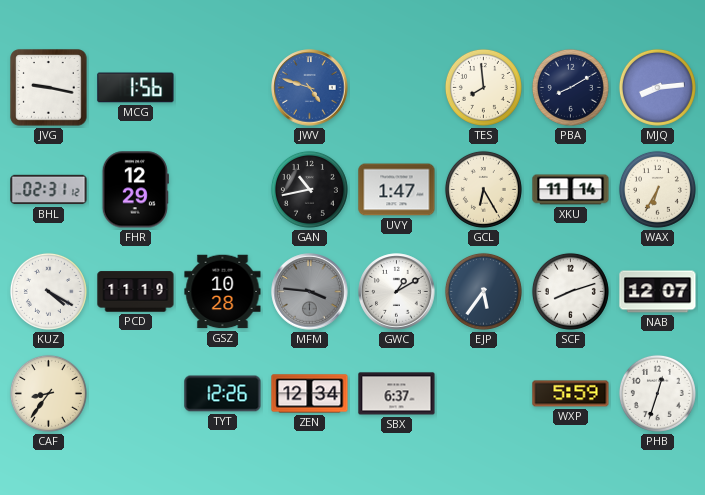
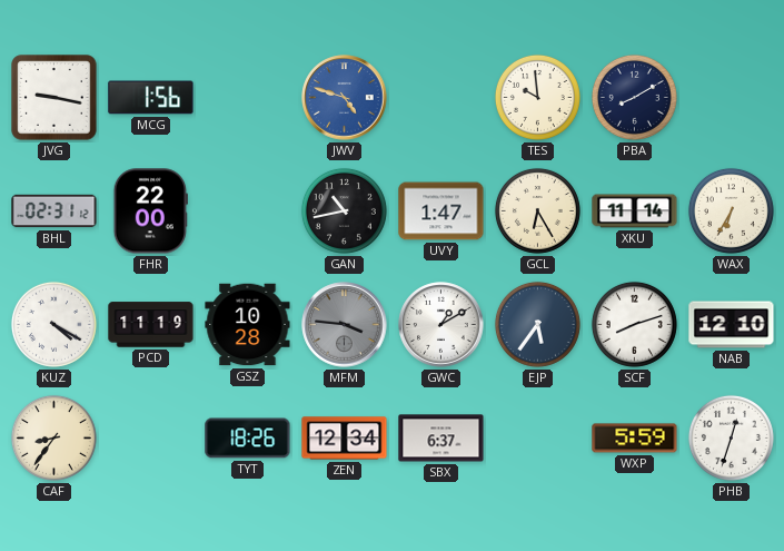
TES: 7:59 -> 9:59
MJQ: 8:14 -> none
FHR: 12:29 -> 22:00
NAB: 12:07 -> 12:10
TYT: 12:26 -> 18:26
